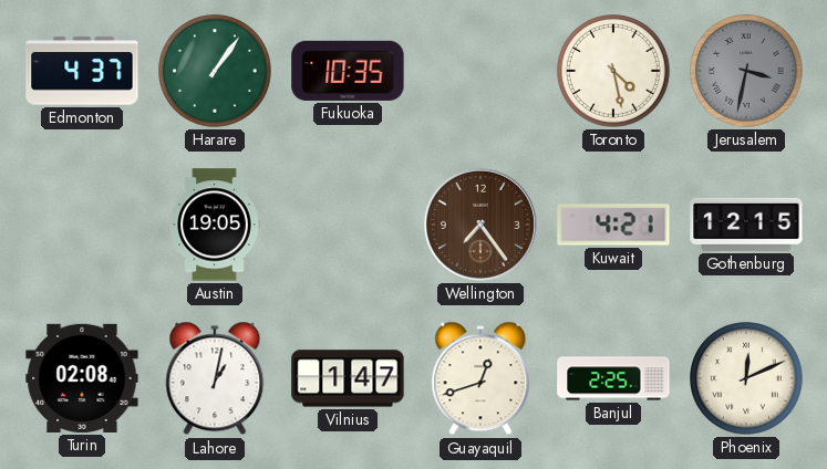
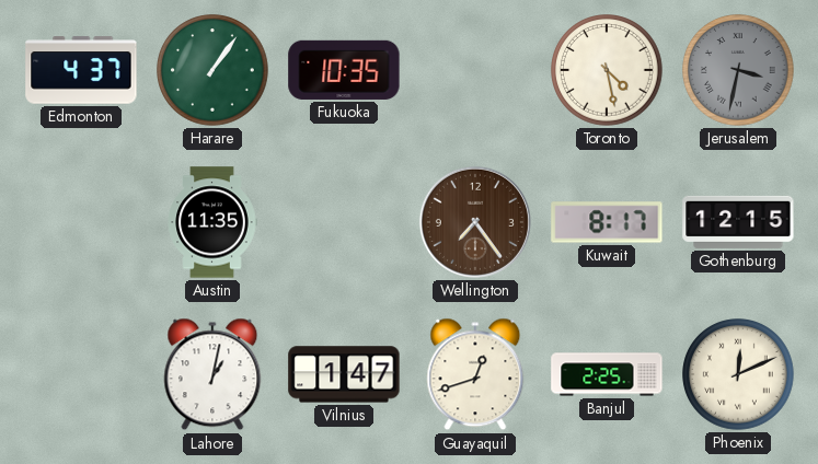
Austin: 19:05 -> 11:35
Kuwait: 4:21 -> 8:17
Turin: 02:08 -> none
